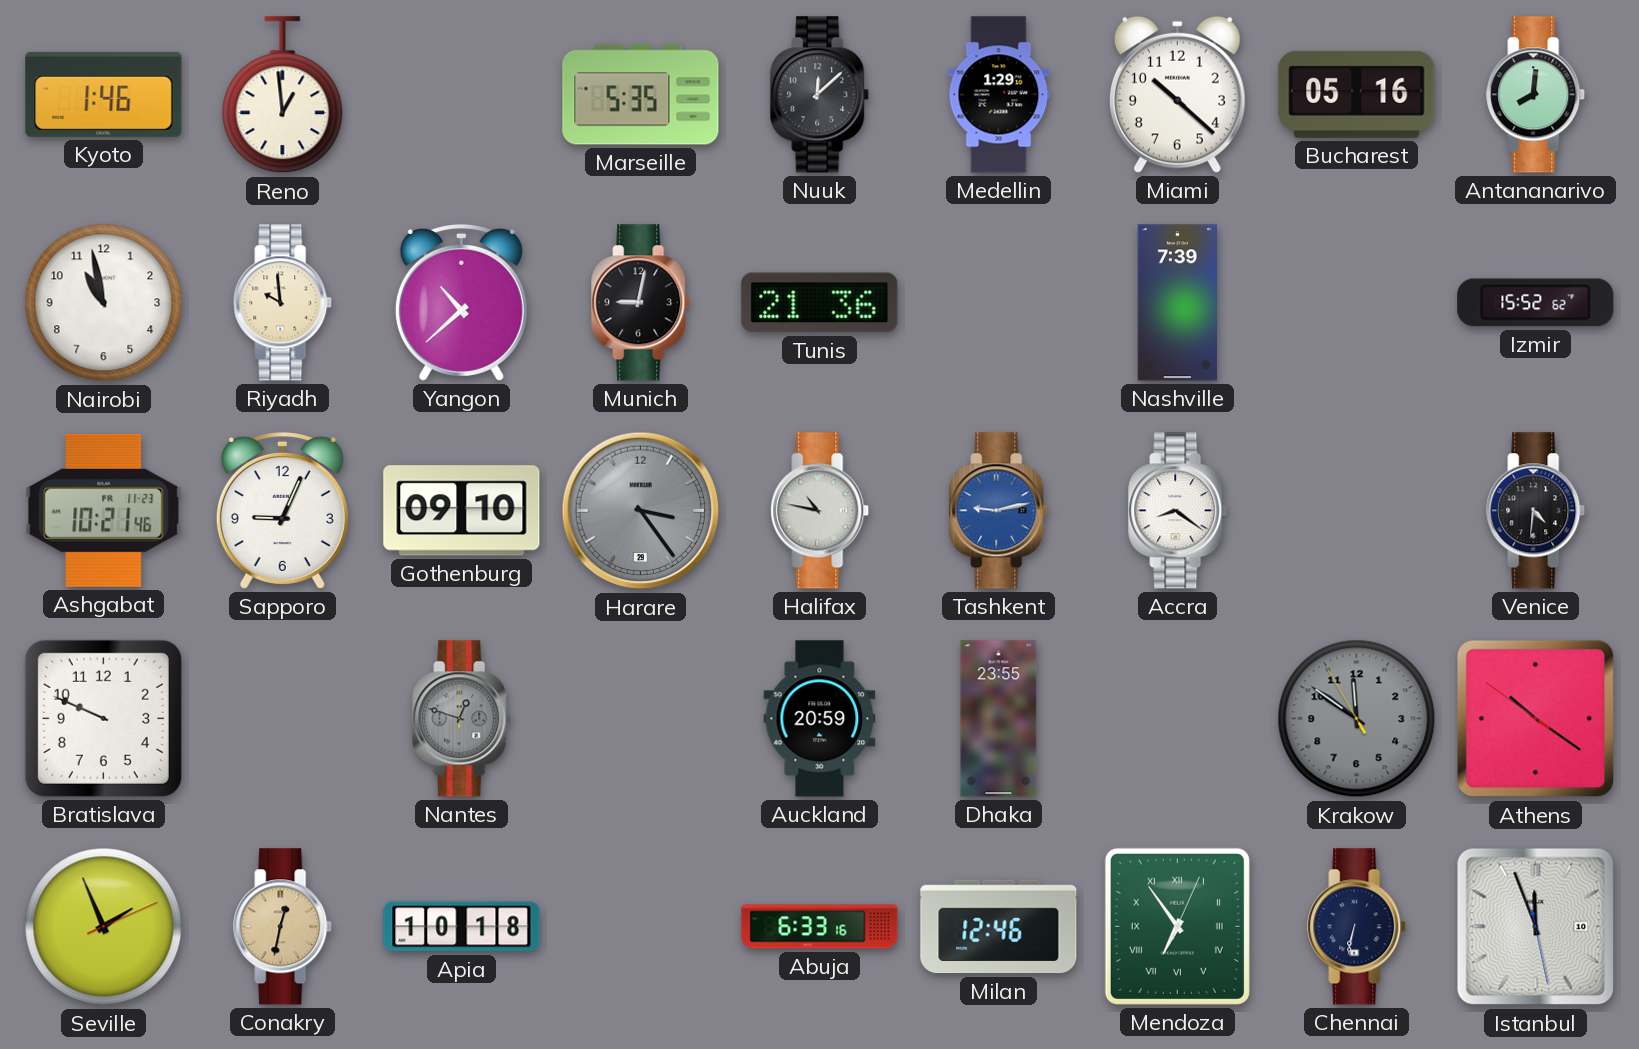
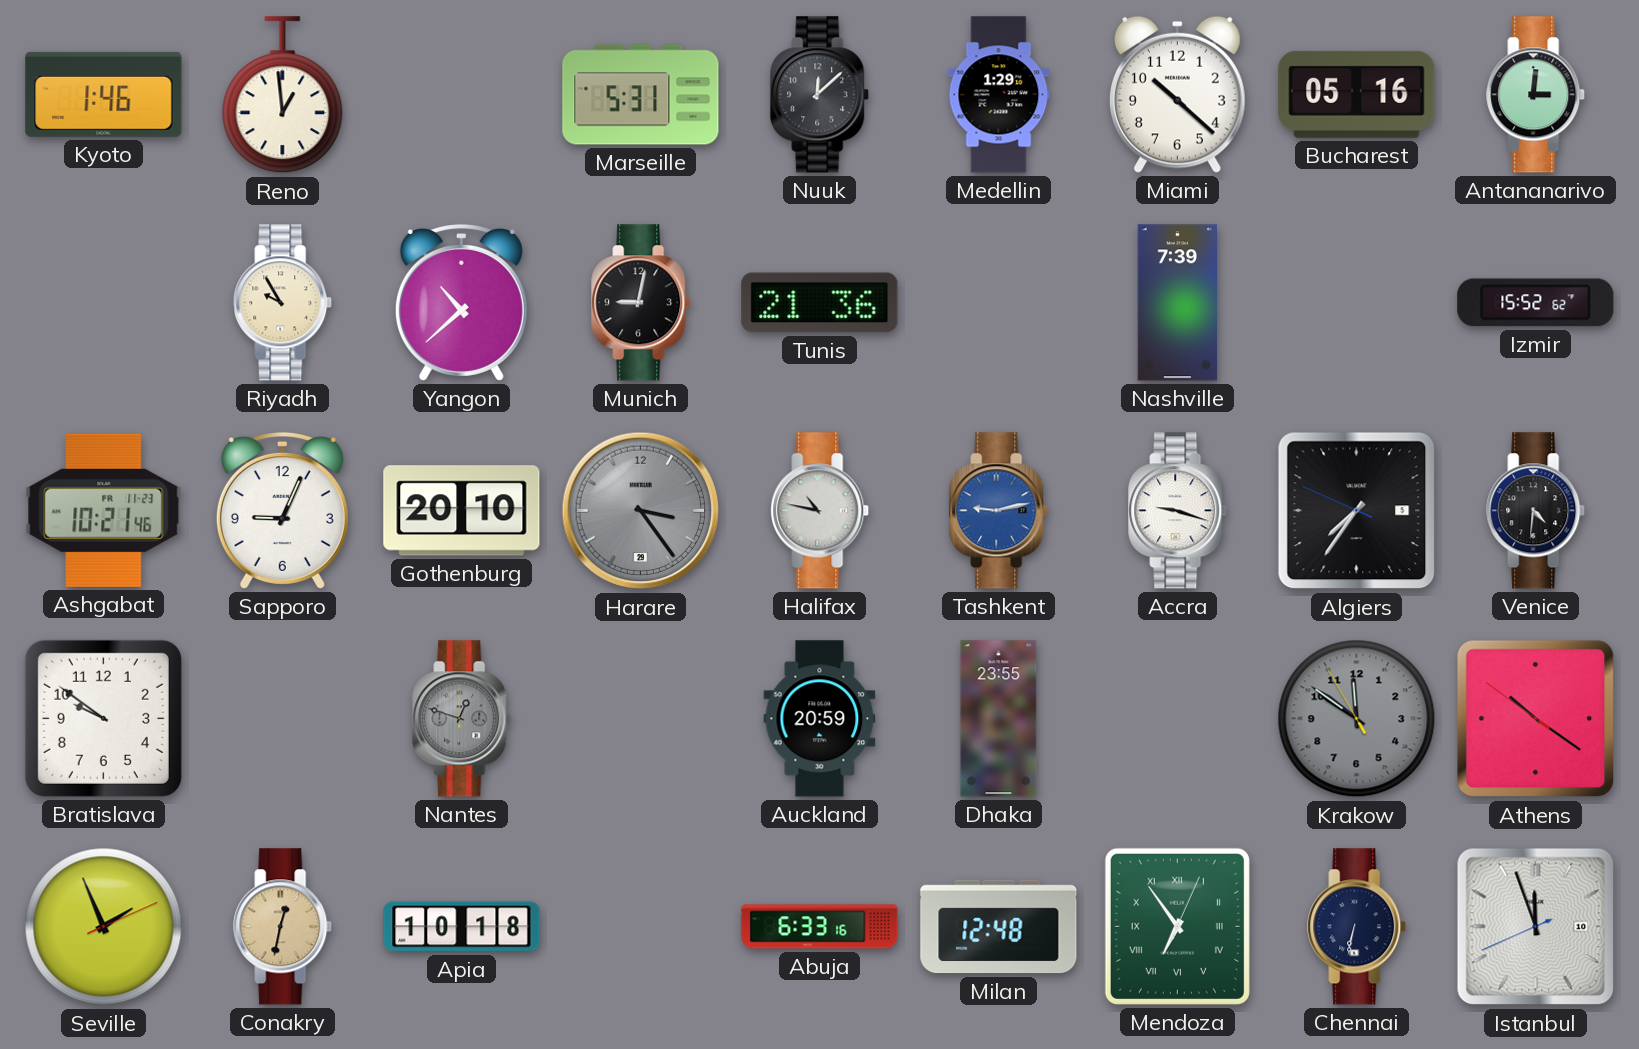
Marseille: 5:35 -> 5:31
Antananarivo: 8:01 -> 3:01
Nairobi: 10:58 -> none
Riyadh: 9:59 -> 9:55
Gothenburg: 09:10 -> 20:10
Accra: 8:21 -> 9:18
Algiers: none -> 7:35
Bratislava: 9:49 -> 9:51
Milan: 12:46 -> 12:48
Istanbul: 11:56:28 -> 11:56:41
